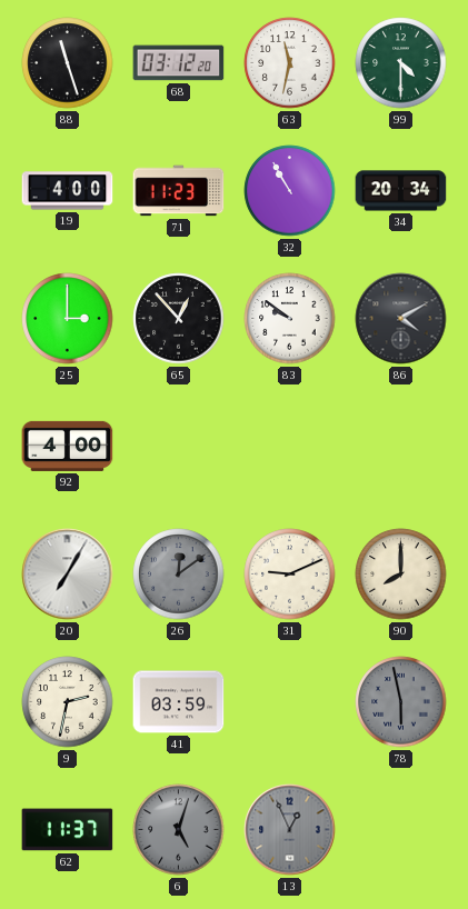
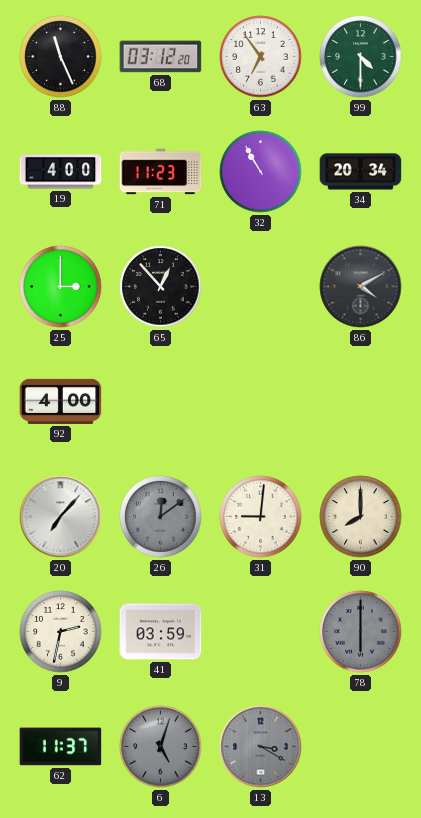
88: 11:27 -> 11:26
63: 11:32 -> 6:54
83: 9:51 -> none
20: 7:05 -> 7:07
31: 9:11 -> 9:01
78: 5:58 -> 6:00
13: 12:56 -> 3:20
